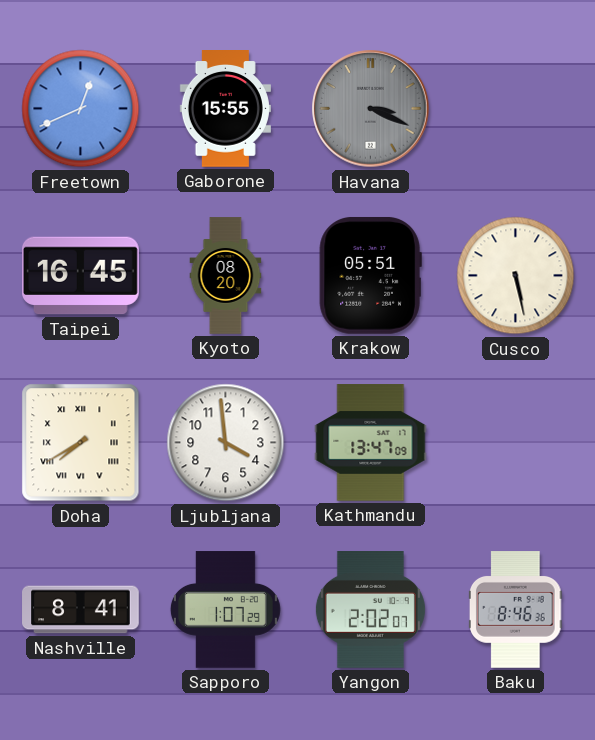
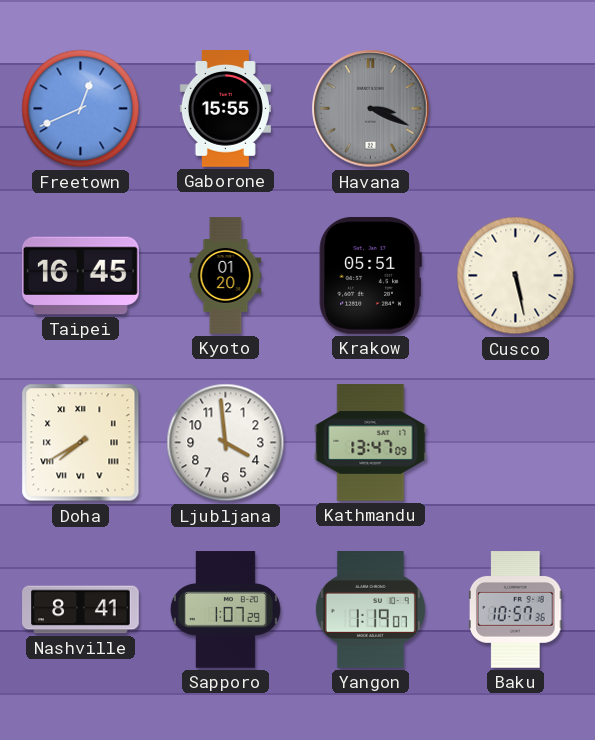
Kyoto: 08:20 -> 01:20
Yangon: 2:02 -> 1:19
Baku: 8:46 -> 10:57
